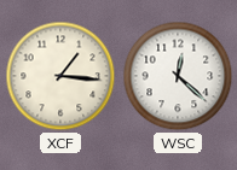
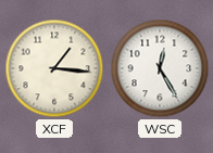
WSC: 12:22 -> 12:25
